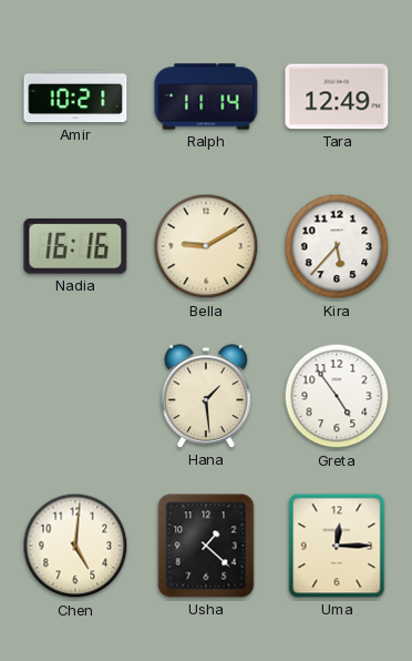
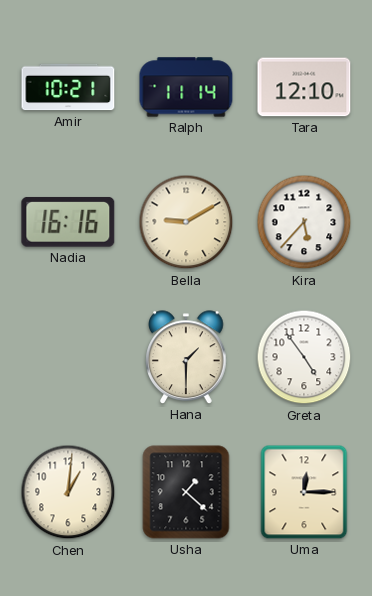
Tara: 12:49 -> 12:10
Hana: 1:29 -> 1:30
Chen: 5:01 -> 1:01
